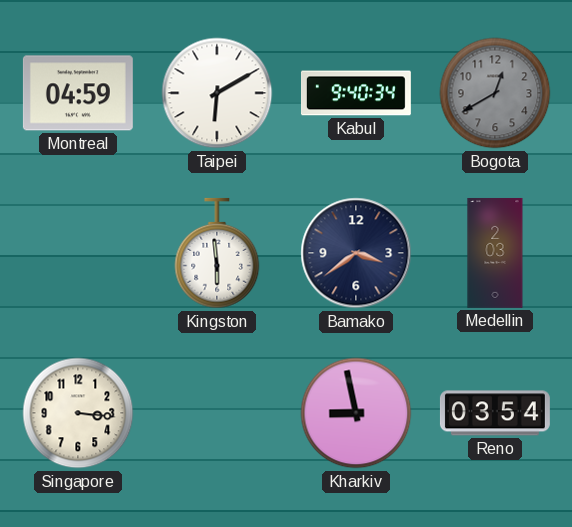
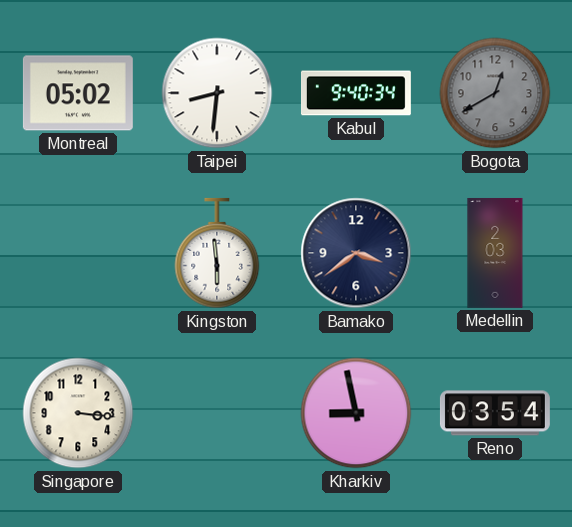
Montreal: 04:59 -> 05:02
Taipei: 6:10 -> 8:31
